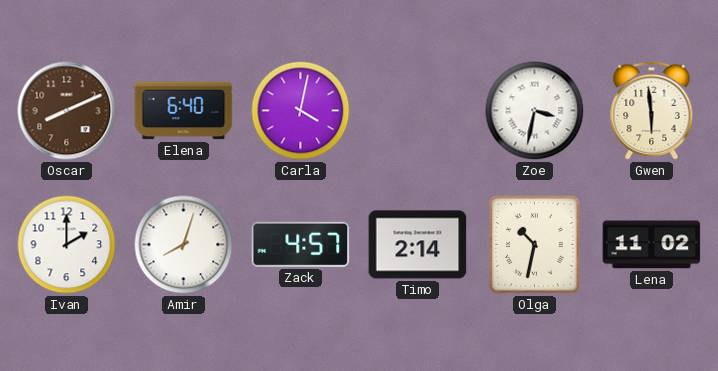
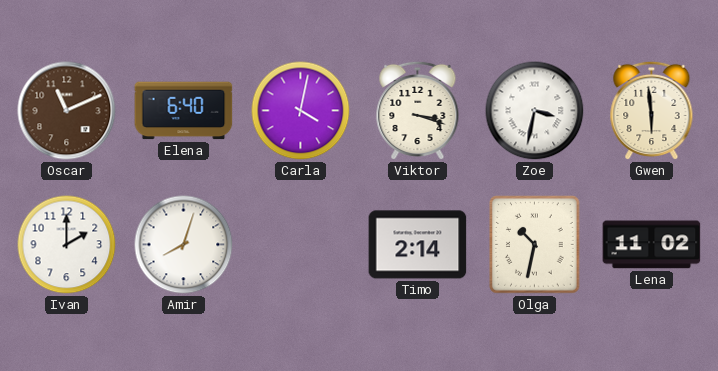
Oscar: 8:11 -> 11:11
Viktor: none -> 3:18
Zack: 4:57 -> none
